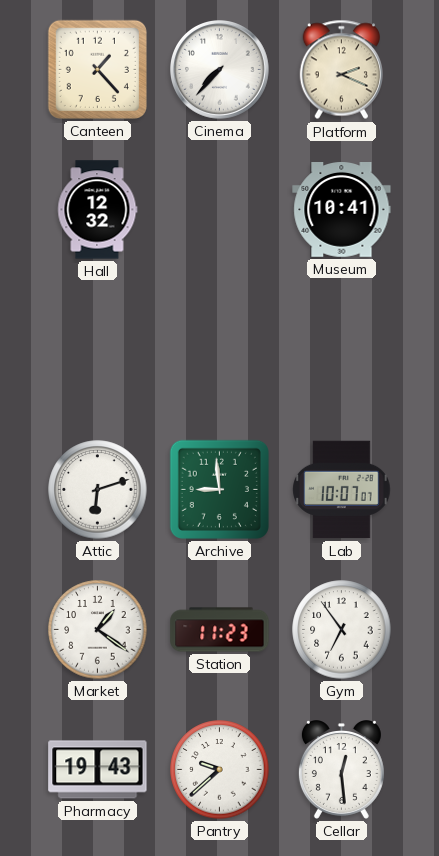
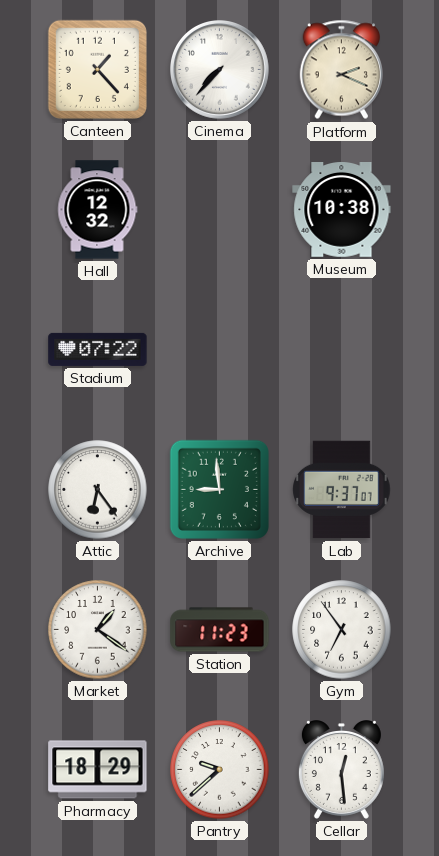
Museum: 10:41 -> 10:38
Stadium: none -> 07:22
Attic: 6:12 -> 6:24
Lab: 10:07 -> 9:37
Pharmacy: 19:43 -> 18:29
